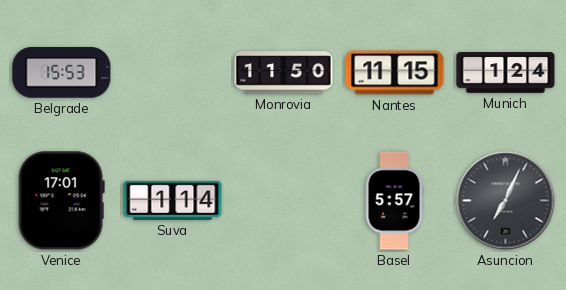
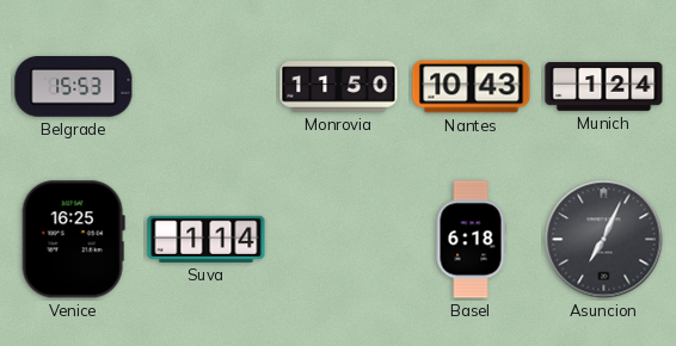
Nantes: 11:15 -> 10:43
Venice: 17:01 -> 16:25
Basel: 5:57 -> 6:18
